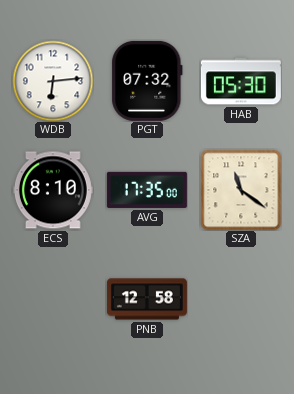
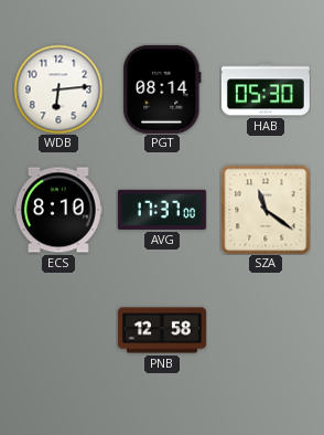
PGT: 07:32 -> 08:14
AVG: 17:35 -> 17:37
